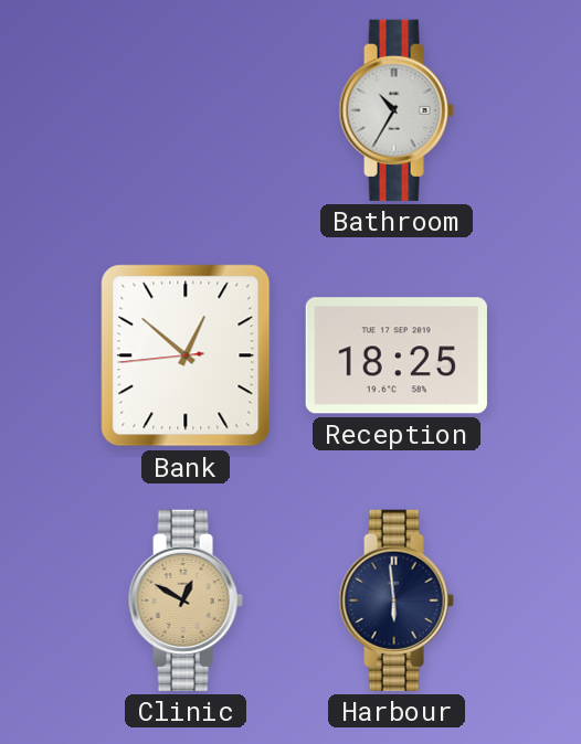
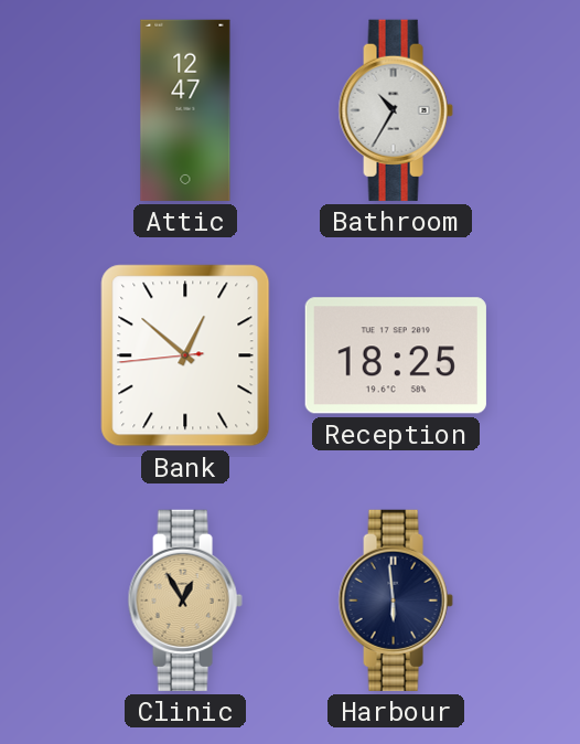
Attic: none -> 12:47
Clinic: 12:50 -> 12:55
